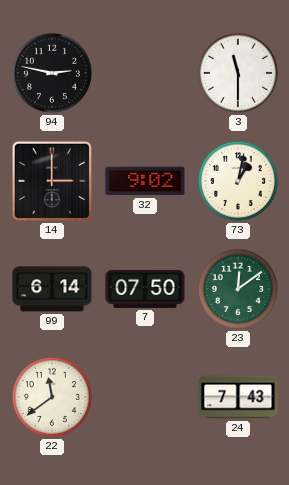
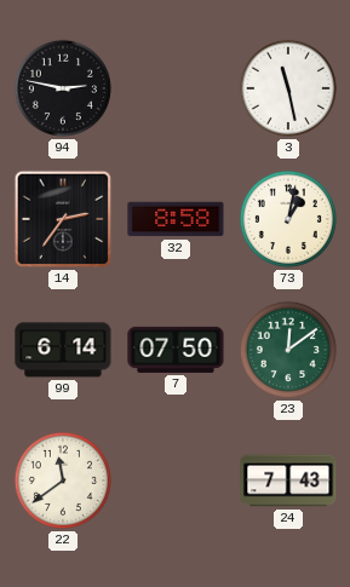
3: 11:30 -> 11:28
14: 3:00 -> 2:36
32: 9:02 -> 8:58
